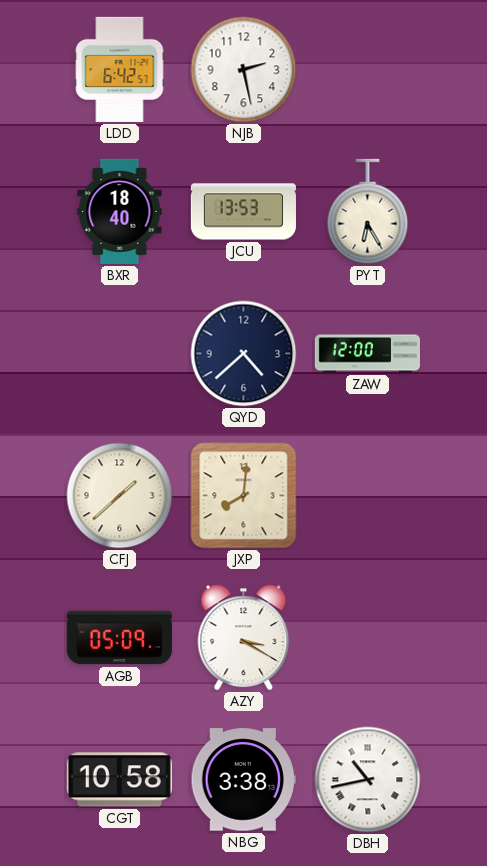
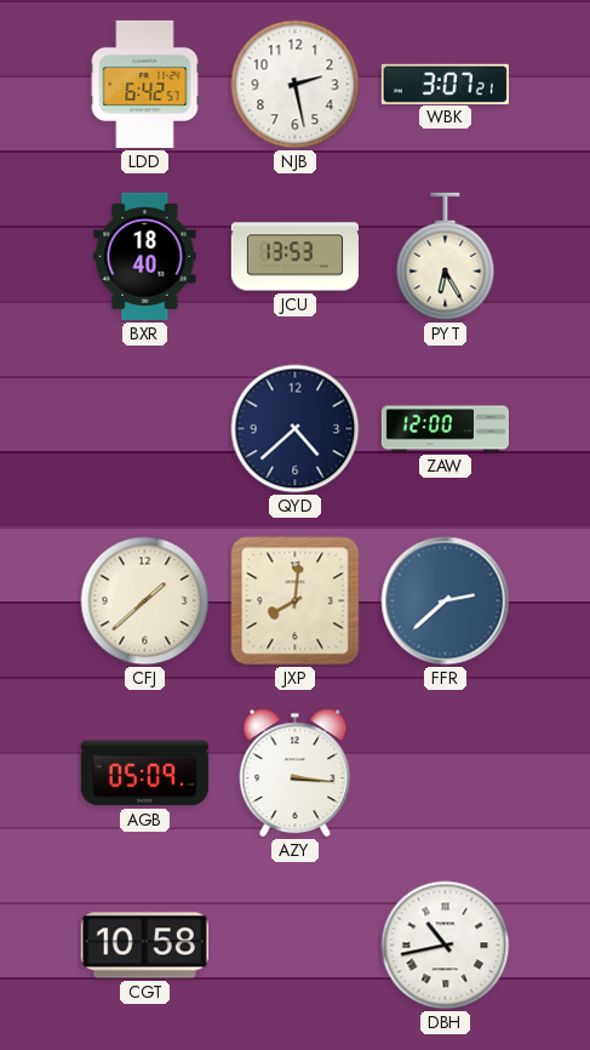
WBK: none -> 3:07
FFR: none -> 2:38
AZY: 3:20 -> 3:16
NBG: 3:38 -> none
